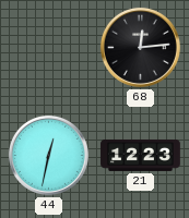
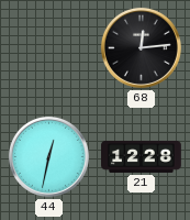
21: 12:23 -> 12:28
